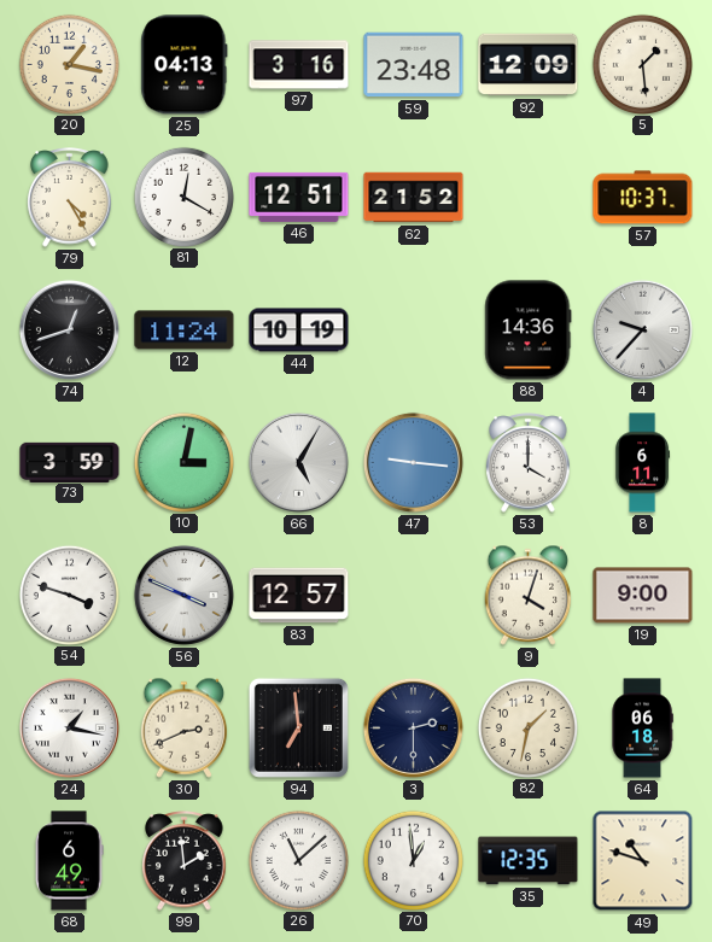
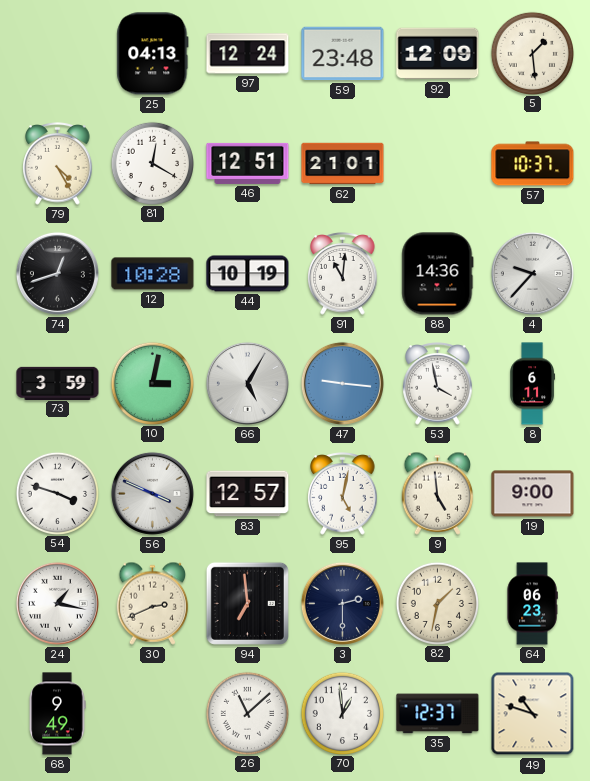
20: 1:17 -> none
97: 3:16 -> 12:24
62: 21:52 -> 21:01
12: 11:24 -> 10:28
91: none -> 11:01
53: 4:00 -> 3:58
95: none -> 5:02
9: 4:03 -> 4:59
64: 06:18 -> 06:23
68: 6:49 -> 9:49
99: 1:59 -> none
35: 12:35 -> 12:37
